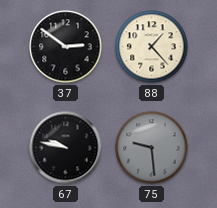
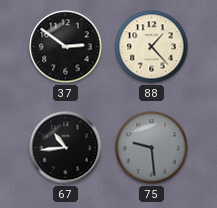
67: 9:47 -> 10:44
